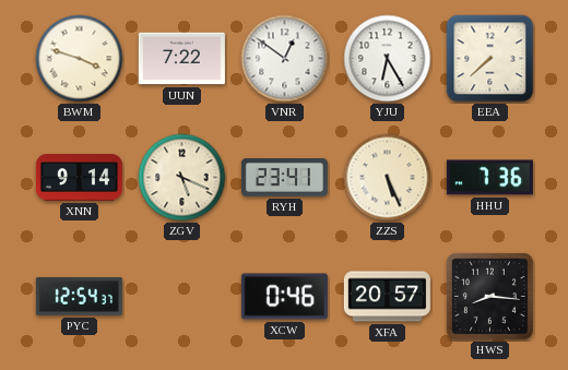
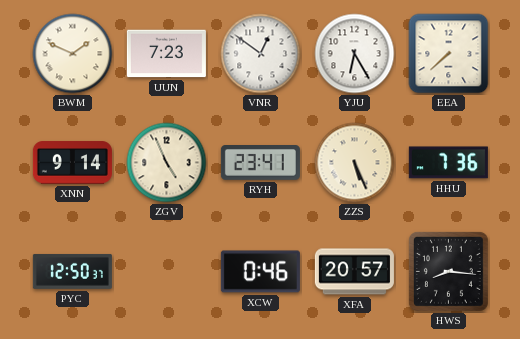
BWM: 3:48 -> 1:49
UUN: 7:22 -> 7:23
ZGV: 5:19 -> 4:56
PYC: 12:54 -> 12:50
